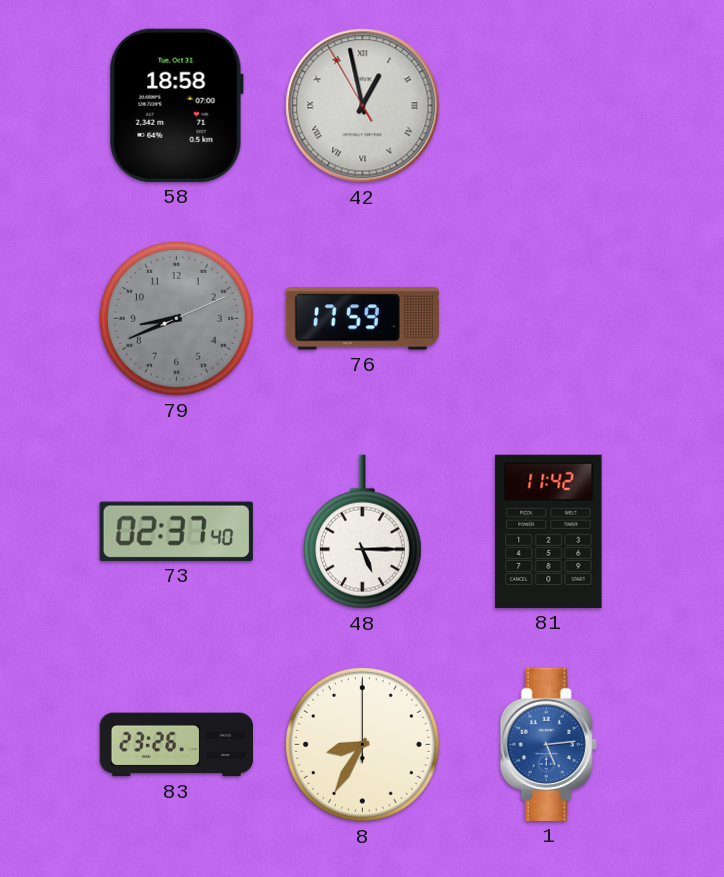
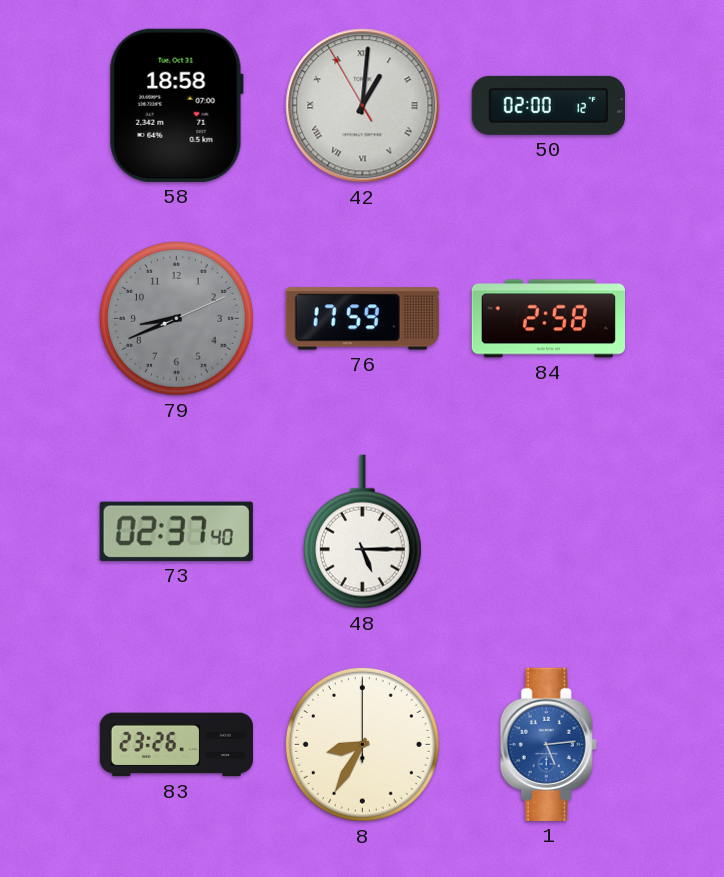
42: 12:57 -> 1:00
50: none -> 02:00
84: none -> 2:58
81: 11:42 -> none
